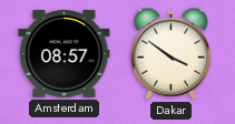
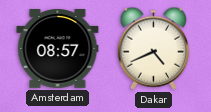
Dakar: 3:51 -> 4:41
